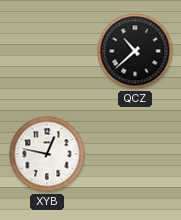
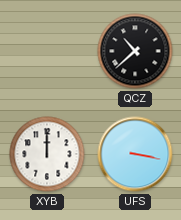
XYB: 12:47 -> 12:00
UFS: none -> 3:17
